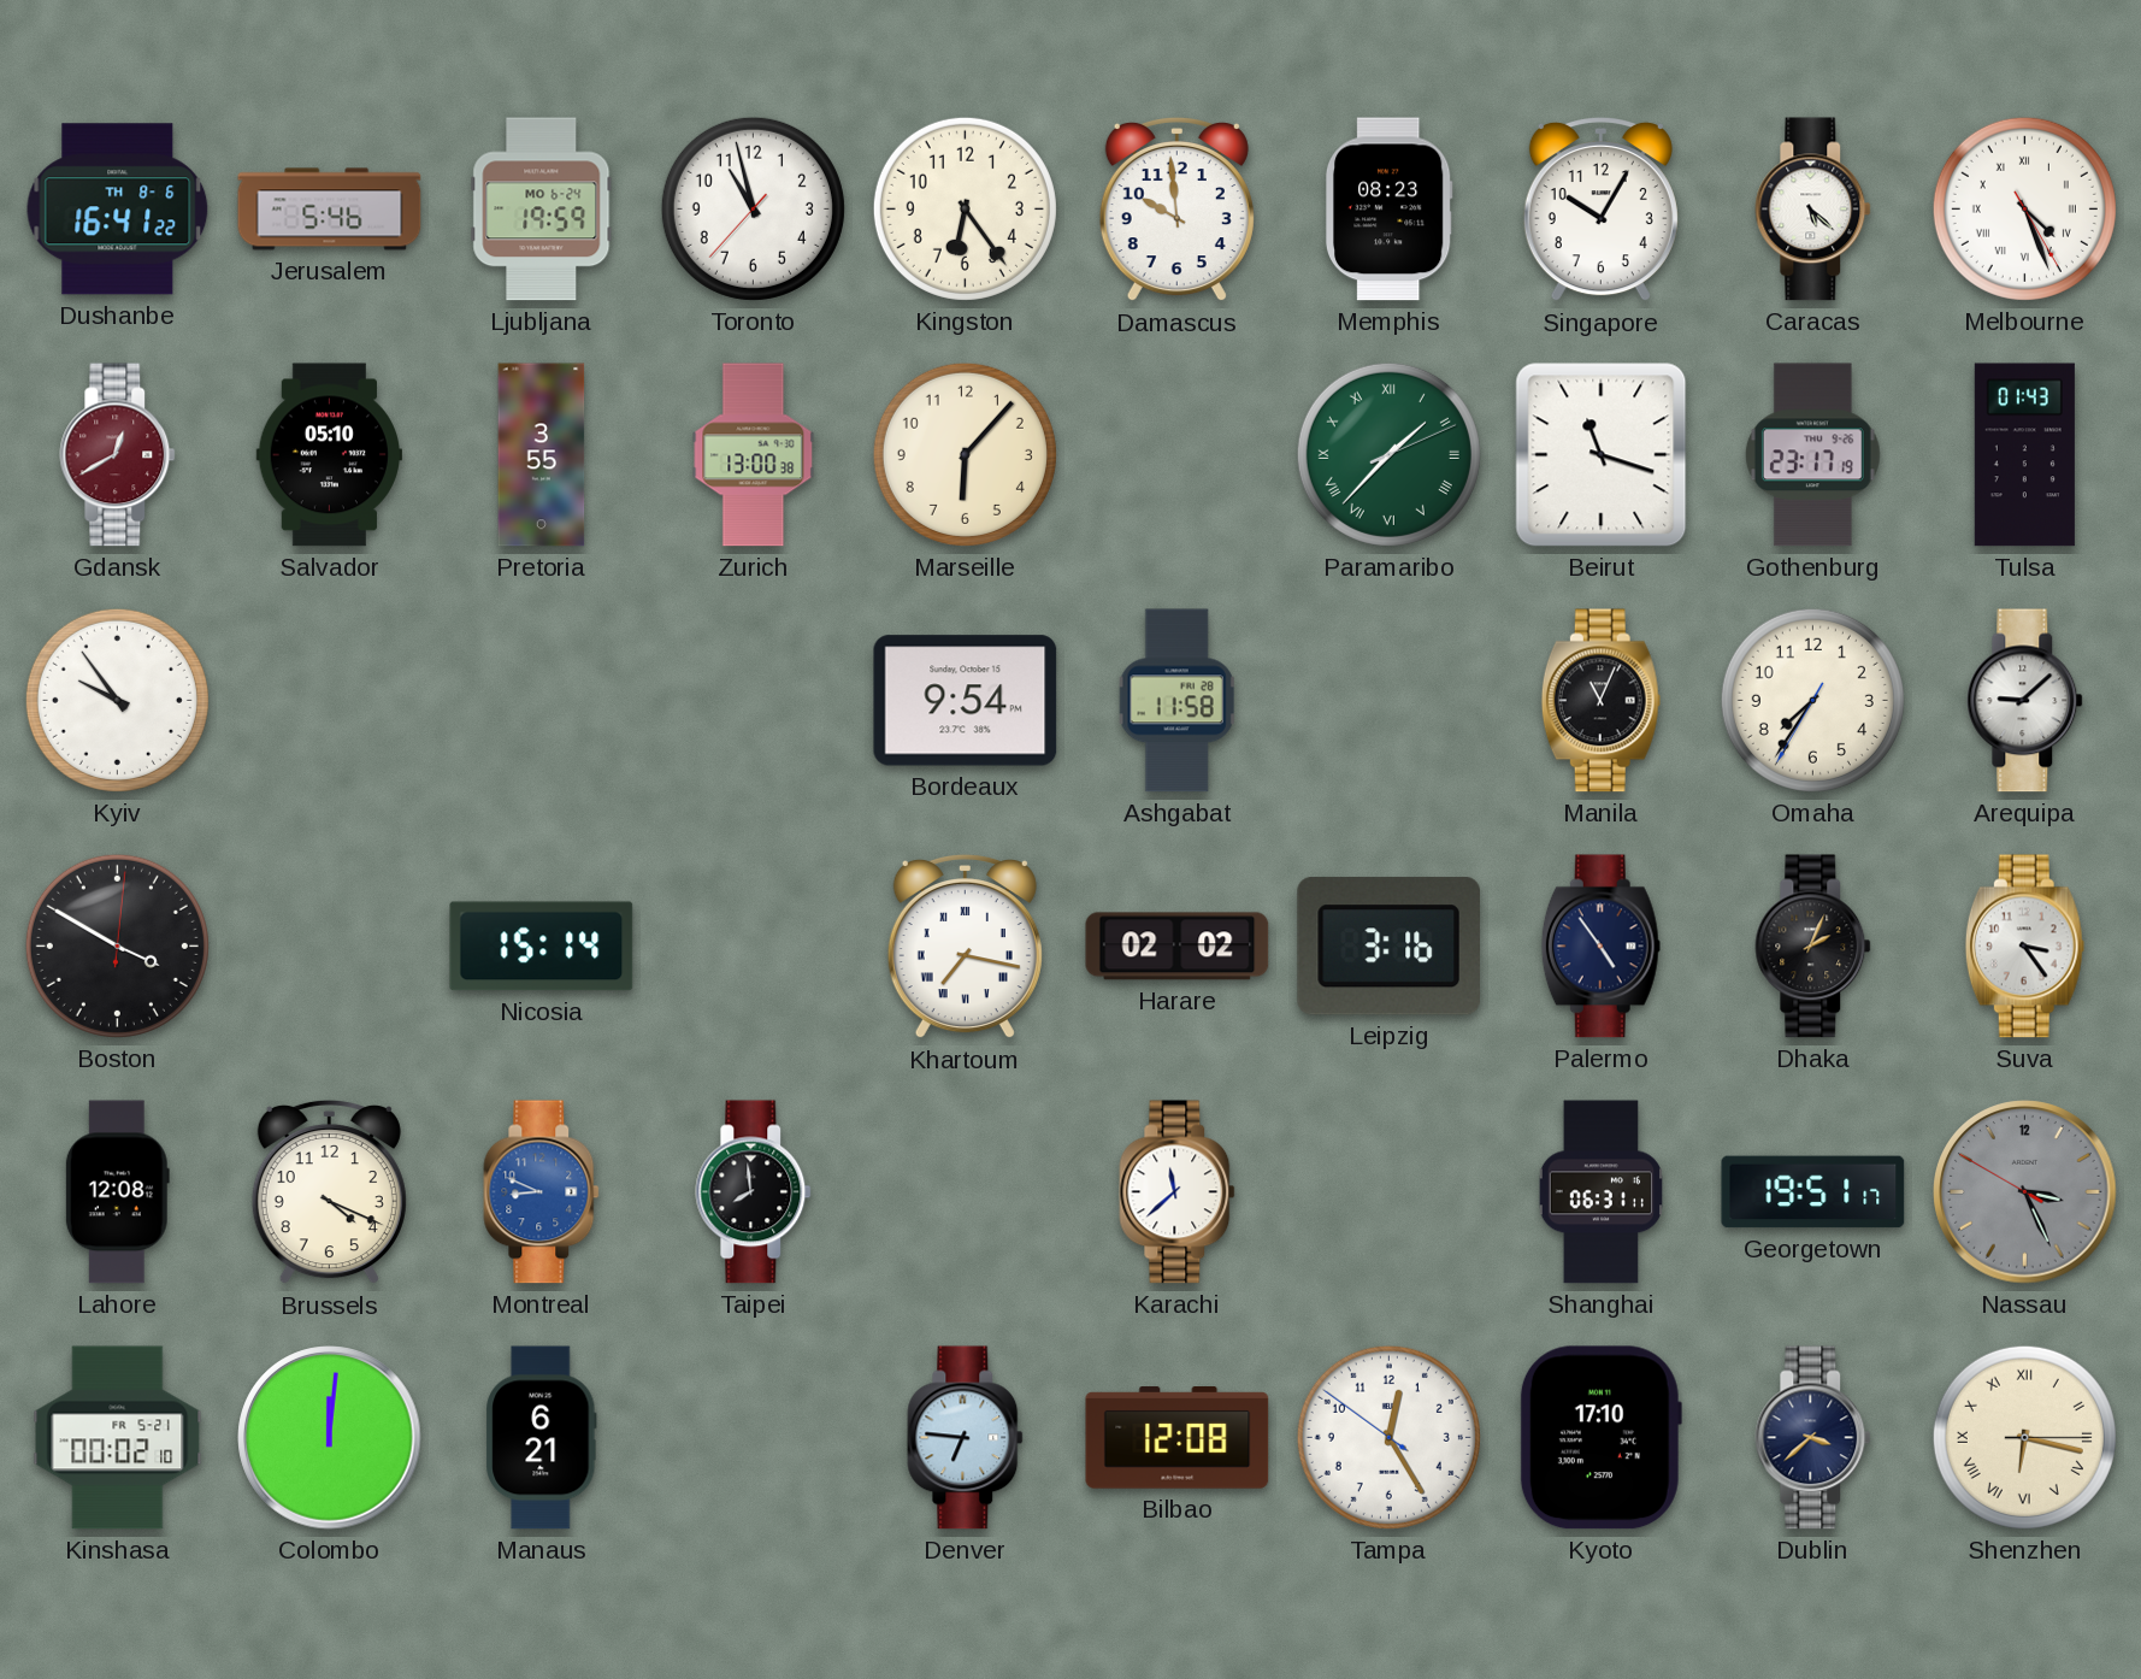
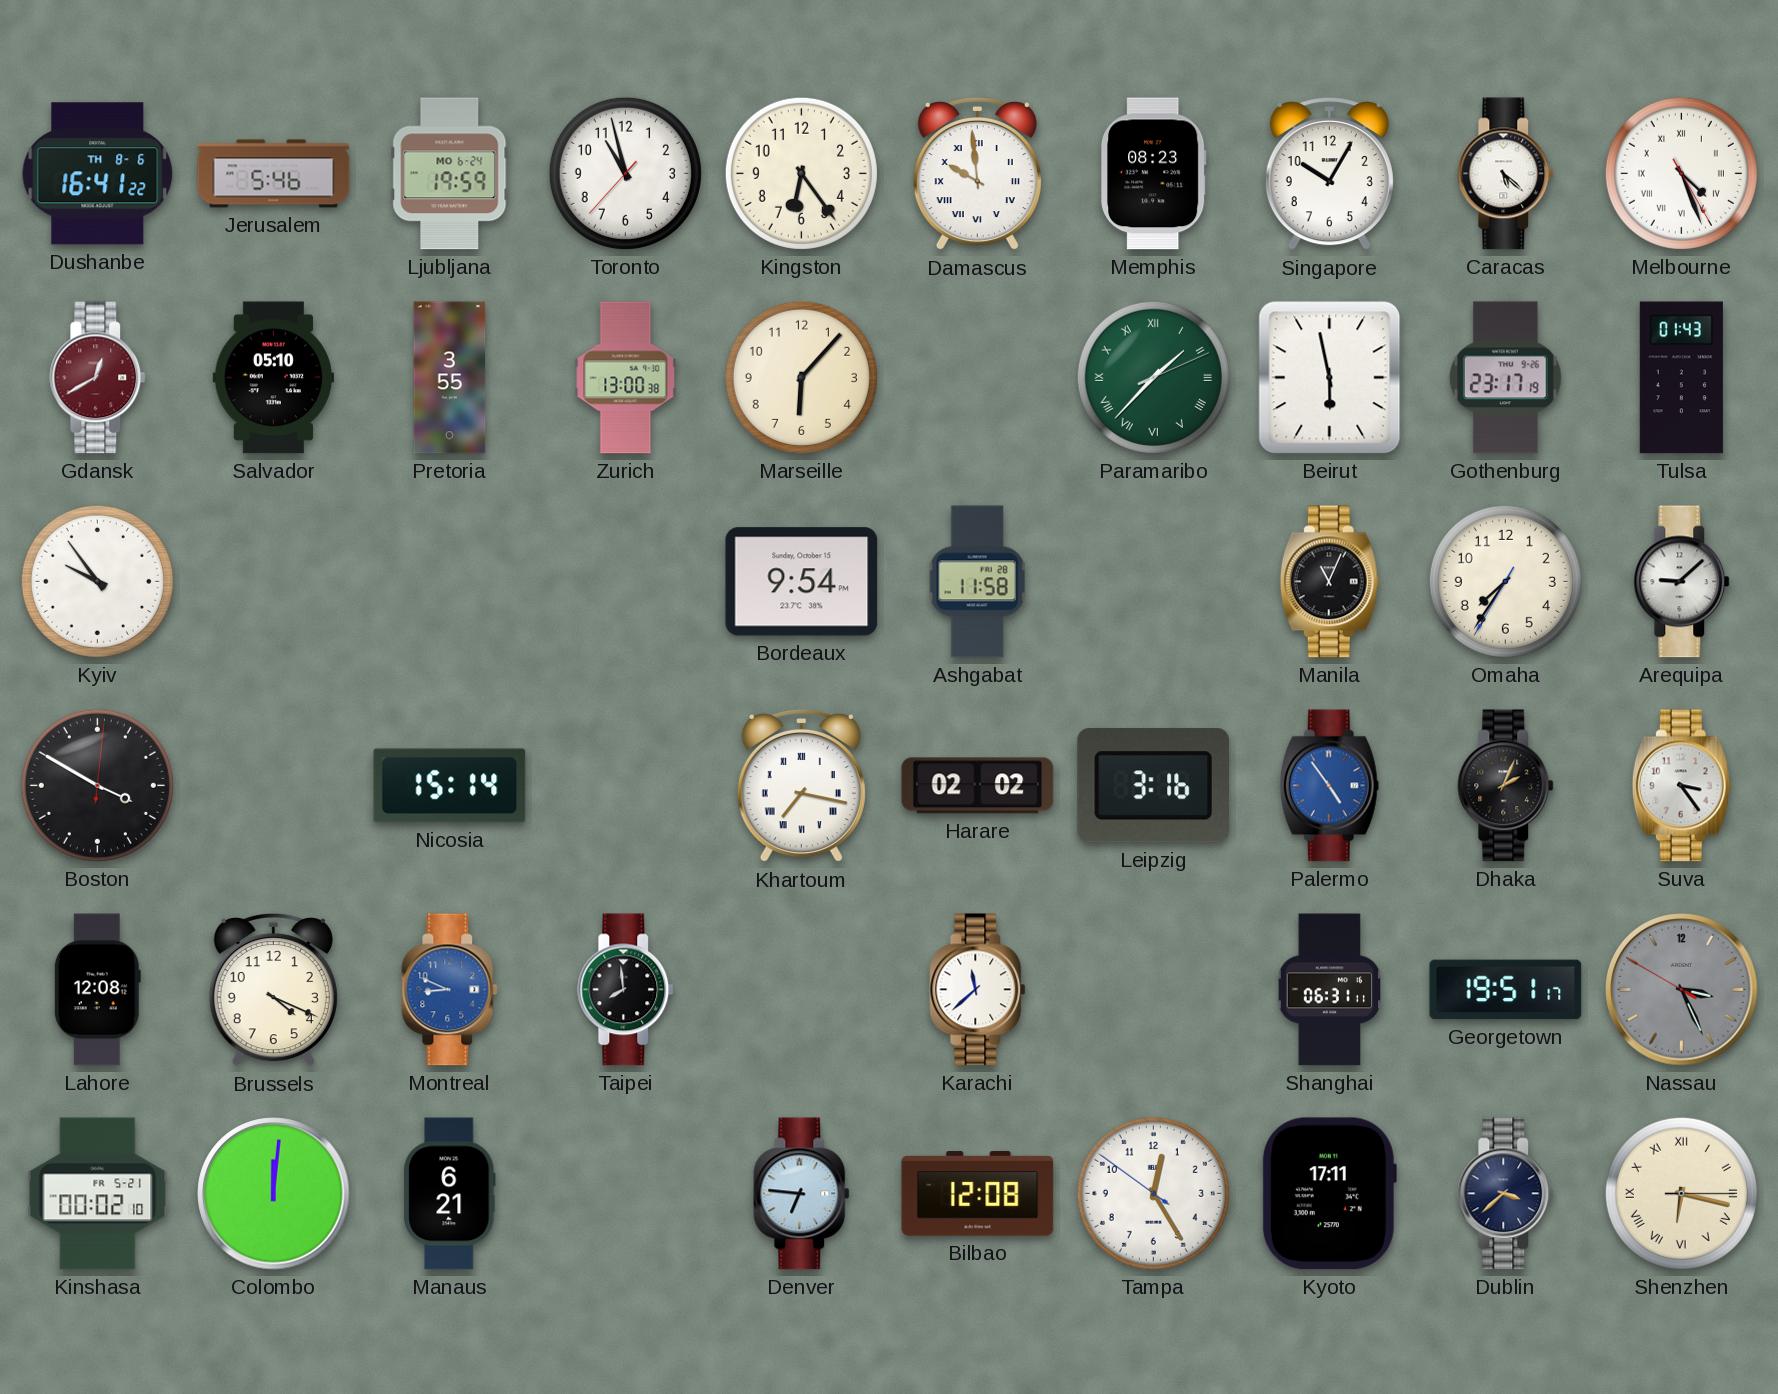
Damascus numerals: Arabic -> Roman
Beirut: 11:18 -> 5:58
Palermo dial: navy -> blue
Kyoto: 17:10 -> 17:11
